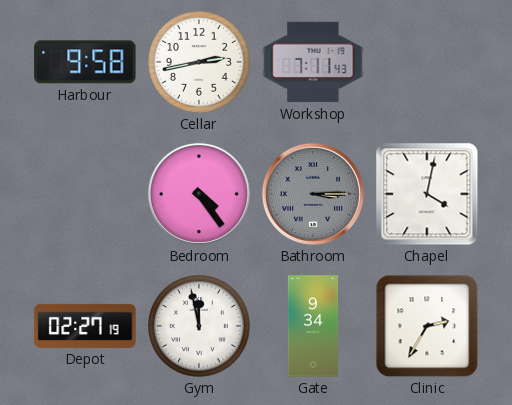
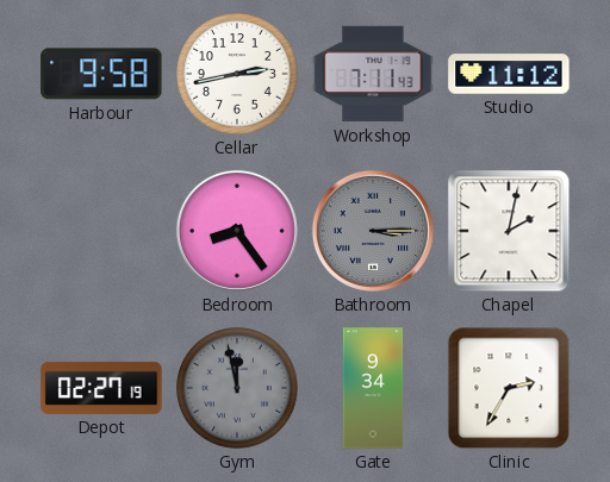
Studio: none -> 11:12
Bedroom: 4:24 -> 8:24
Chapel: 4:02 -> 2:02
Gym dial: white -> grey
